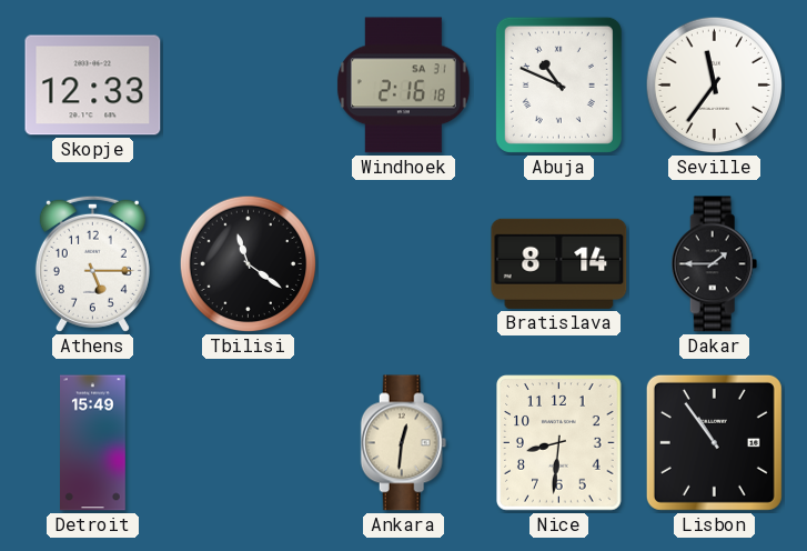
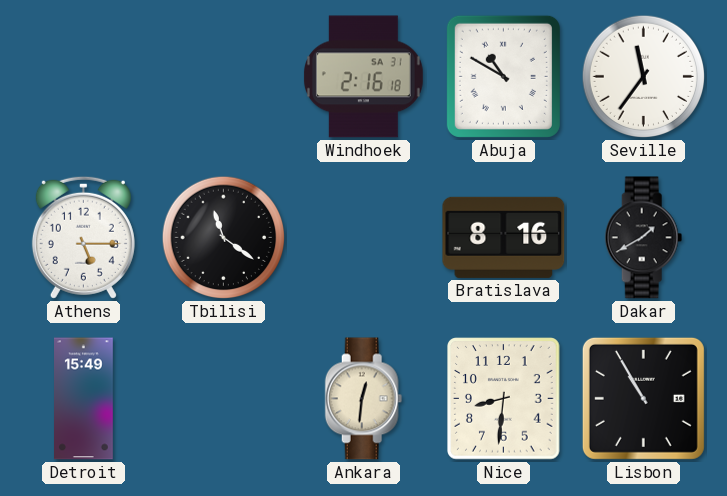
Skopje: 12:33 -> none
Abuja: 10:49 -> 10:50
Bratislava: 8:14 -> 8:16
Dakar: 1:45 -> 1:40
Lisbon: 10:54 -> 10:55
